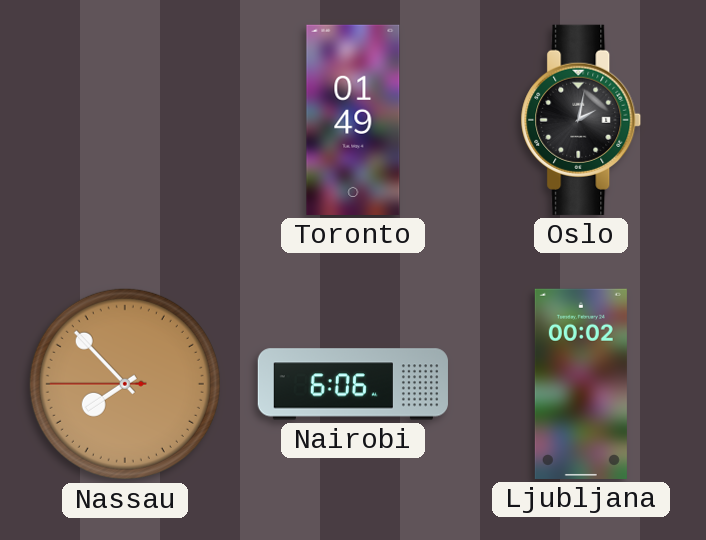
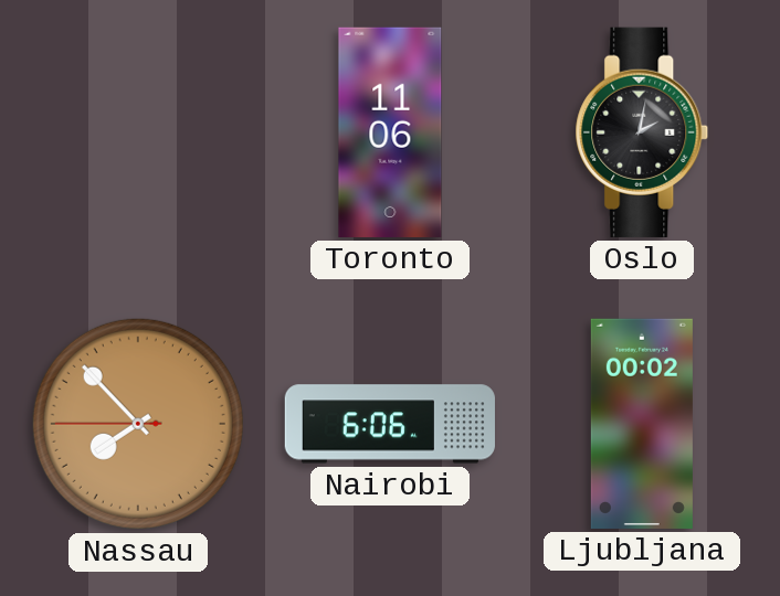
Toronto: 01:49 -> 11:06
